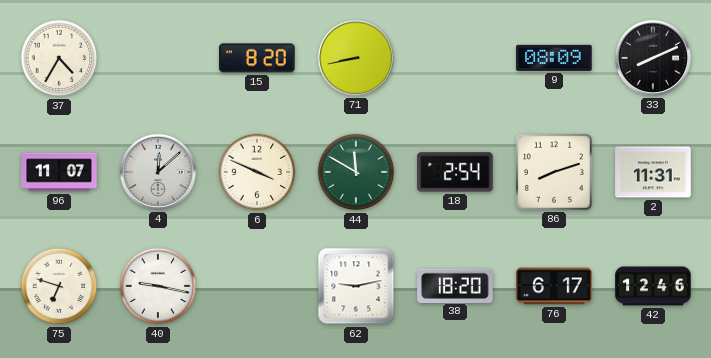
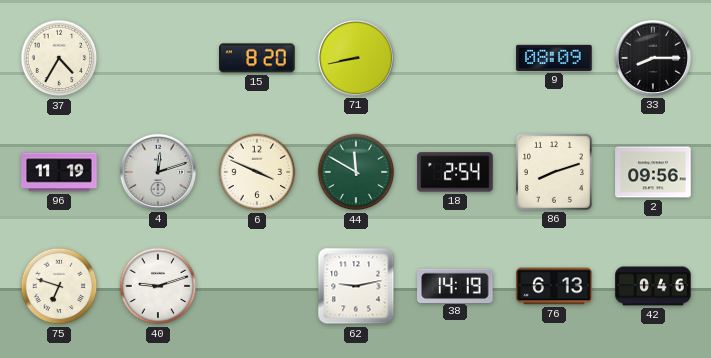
33: 8:11 -> 8:15
96: 11:07 -> 11:19
4: 12:08 -> 12:12
2: 11:31 -> 09:56
40: 9:17 -> 9:12
38: 18:20 -> 14:19
76: 6:17 -> 6:13
42: 12:46 -> 0:46
